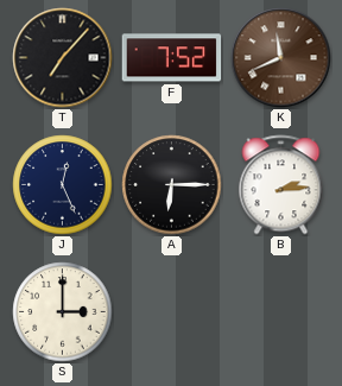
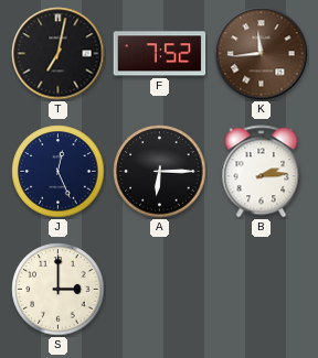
T: 7:07 -> 7:02
K: 11:41 -> 11:44
